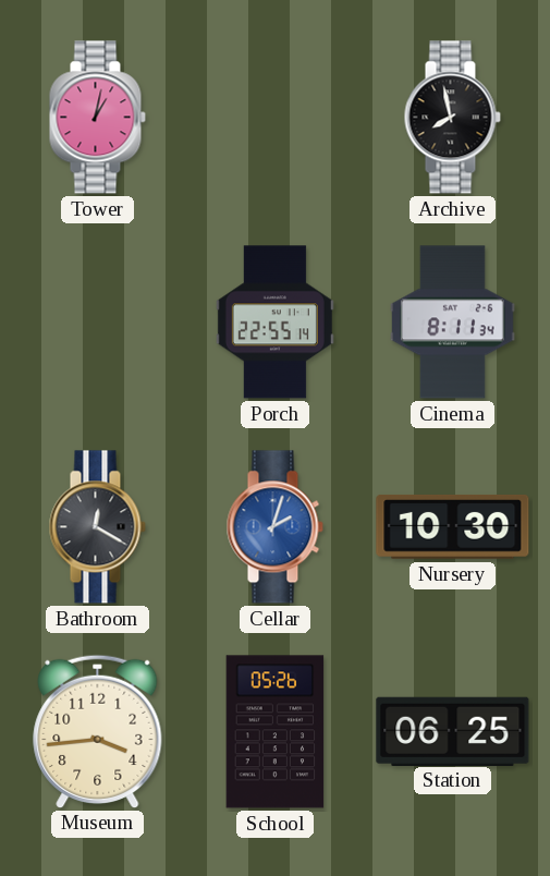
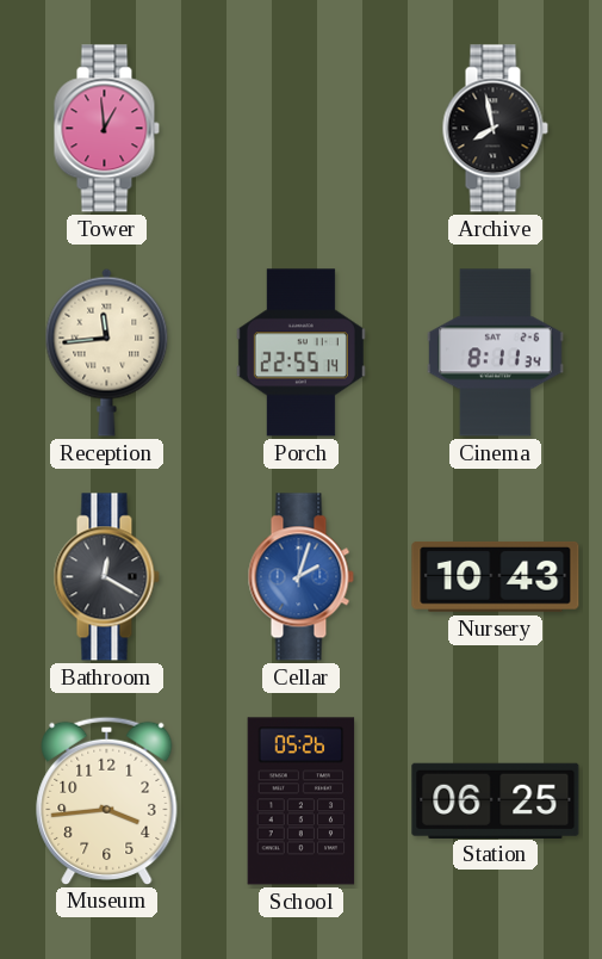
Tower: 1:02 -> 12:59
Reception: none -> 11:44
Nursery: 10:30 -> 10:43
